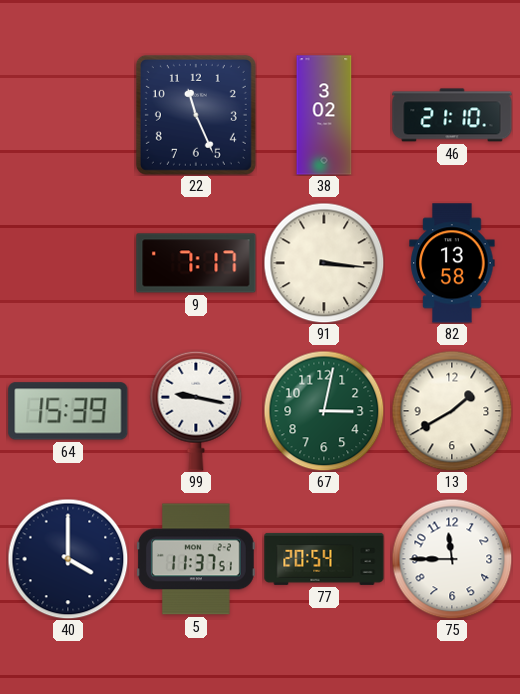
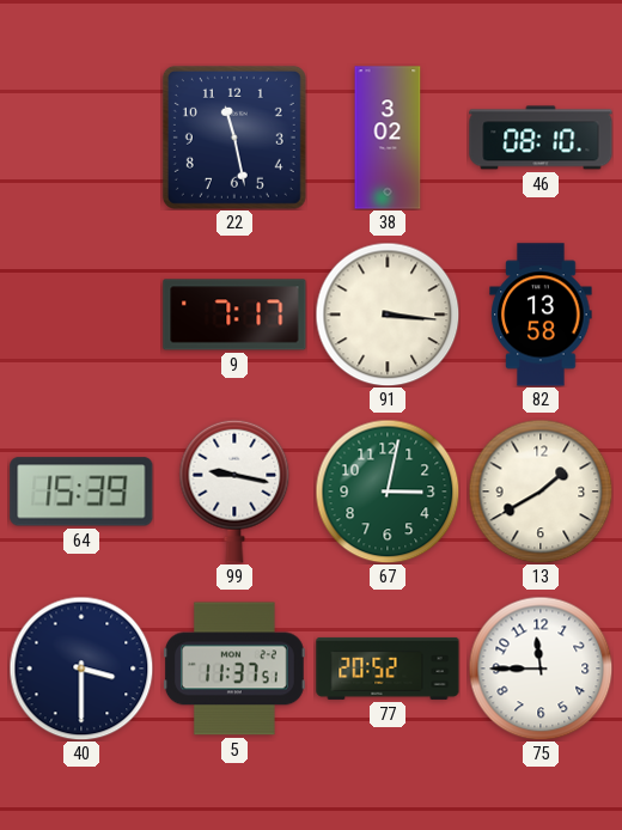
22: 11:26 -> 11:28
46: 21:10 -> 08:10
40: 4:00 -> 3:30
77: 20:54 -> 20:52
